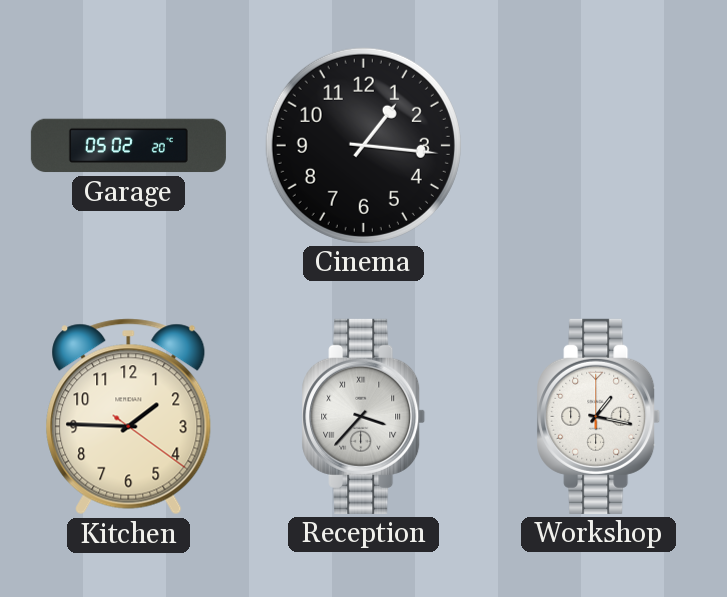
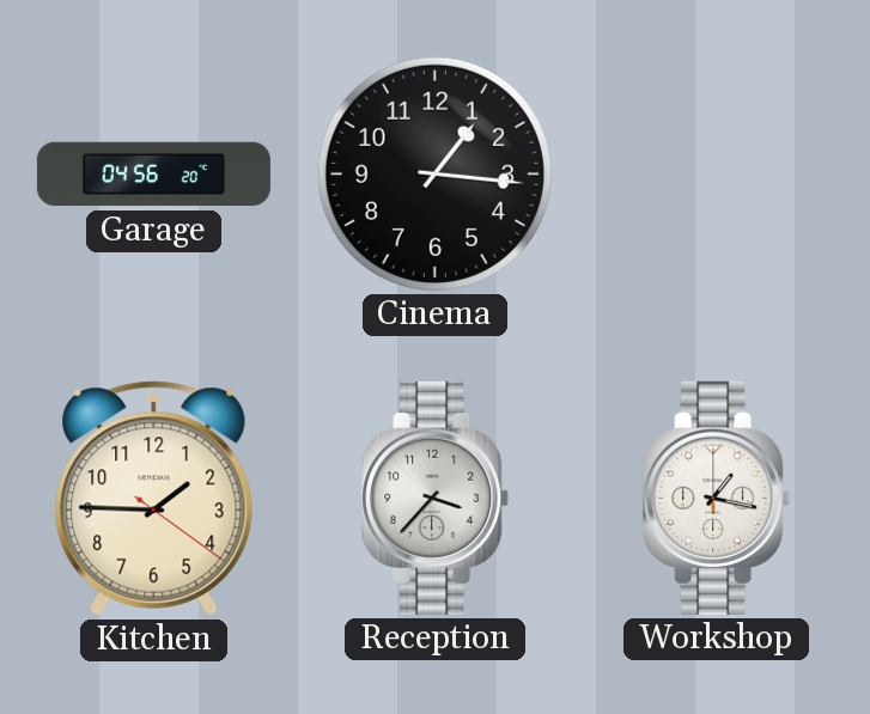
Garage: 05:02 -> 04:56
Reception numerals: Roman -> Arabic
